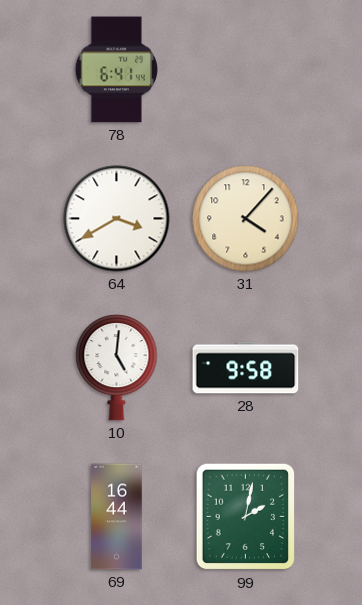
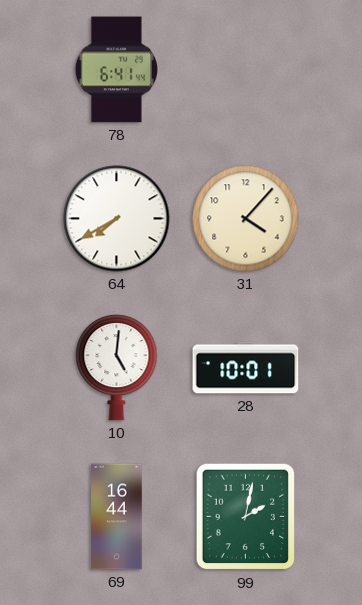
64: 3:40 -> 7:40
28: 9:58 -> 10:01
